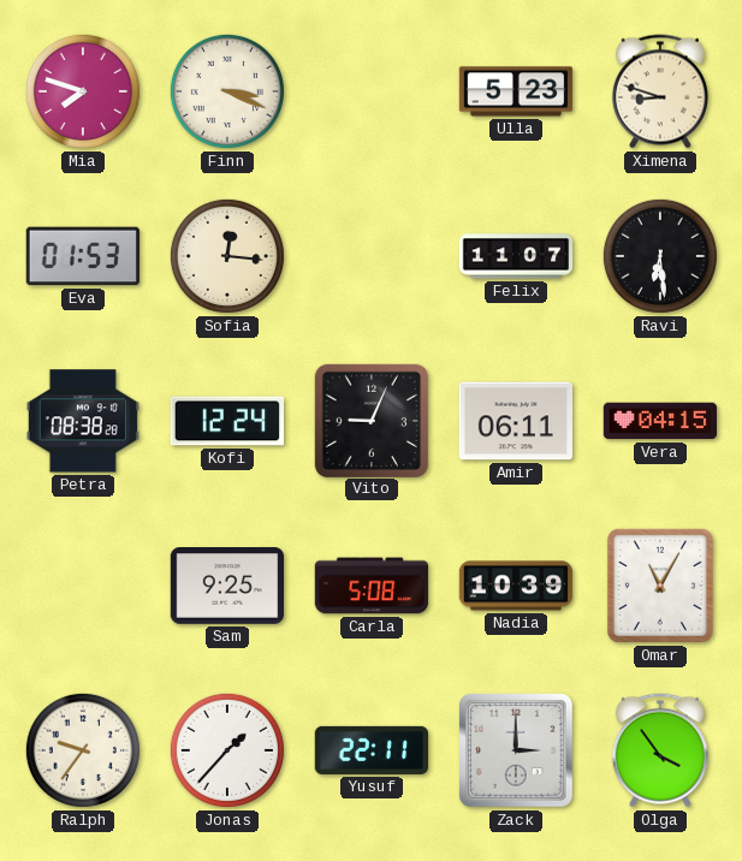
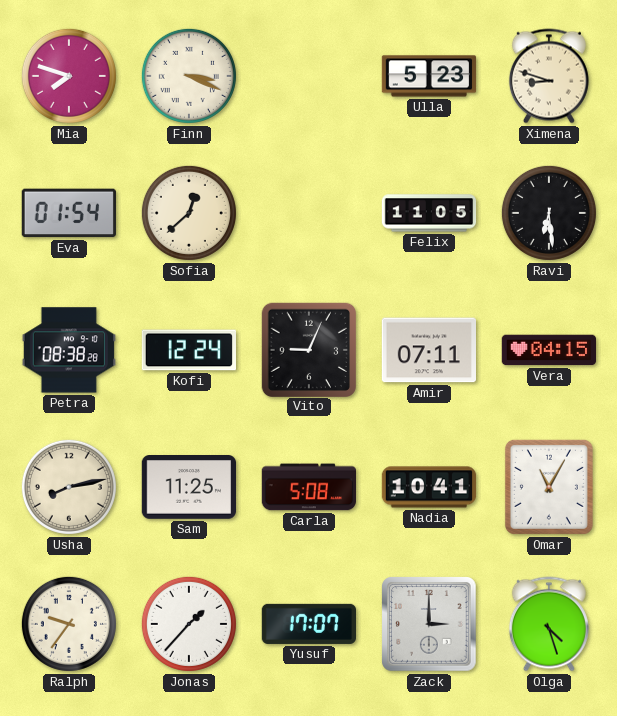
Eva: 01:53 -> 01:54
Sofia: 12:16 -> 12:38
Felix: 11:07 -> 11:05
Amir: 06:11 -> 07:11
Usha: none -> 8:13
Sam: 9:25 -> 11:25
Nadia: 10:39 -> 10:41
Yusuf: 22:11 -> 17:07
Olga: 3:54 -> 4:27
